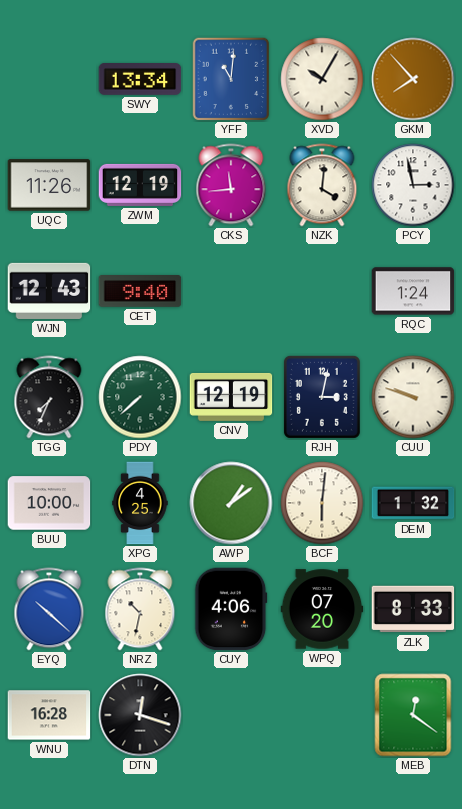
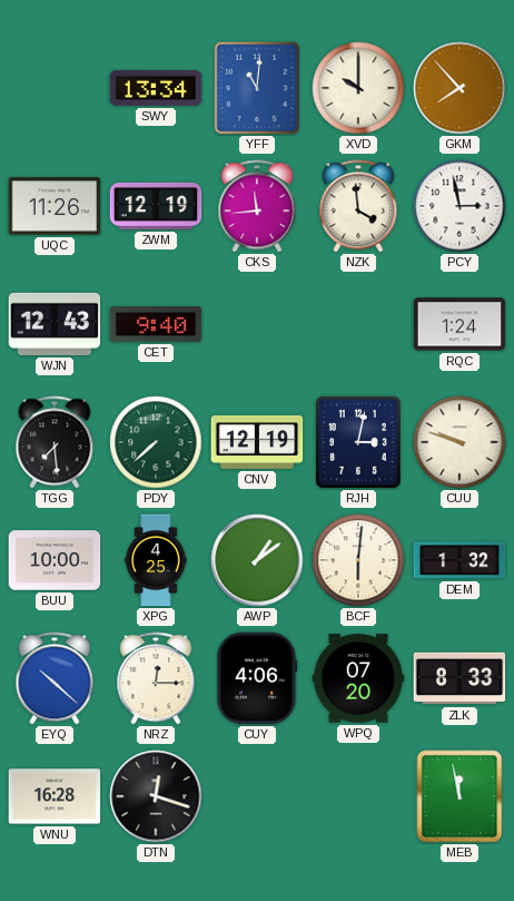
XVD: 10:05 -> 10:00
NZK: 4:01 -> 3:59
TGG: 7:34 -> 7:29
NRZ: 10:32 -> 12:15
MEB: 12:21 -> 11:58
